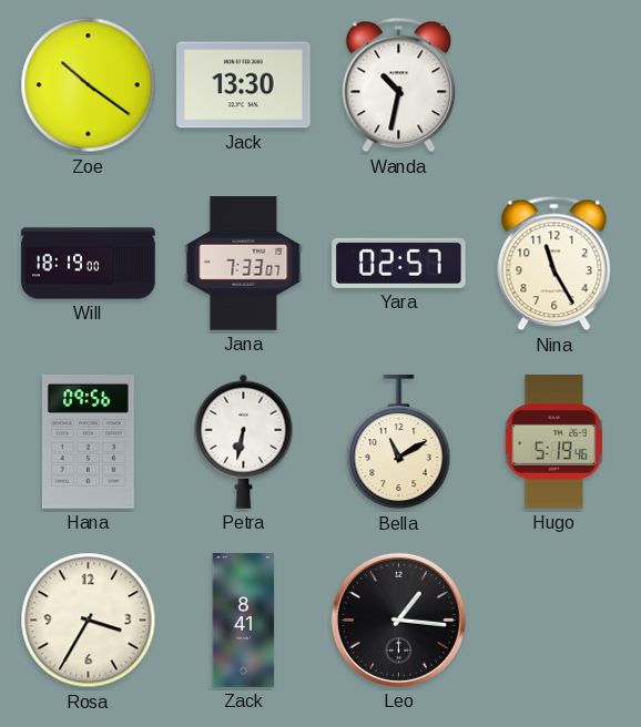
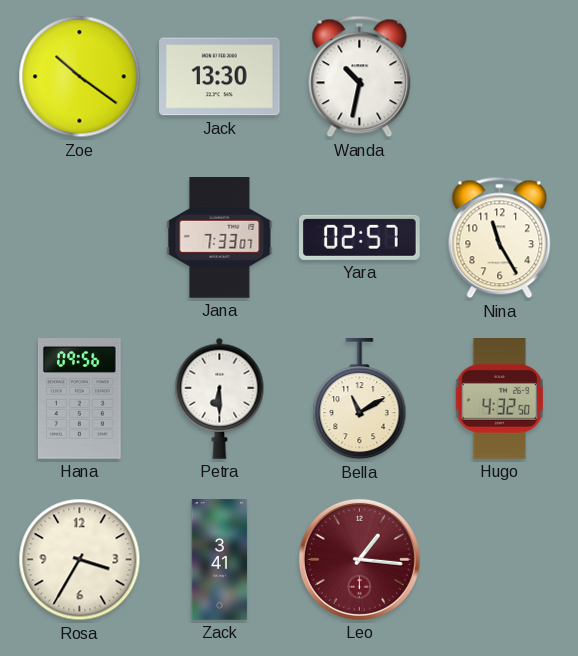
Will: 18:19 -> none
Petra: 6:32 -> 6:30
Hugo: 5:19 -> 4:32
Zack: 8:41 -> 3:41
Leo dial: black -> burgundy
